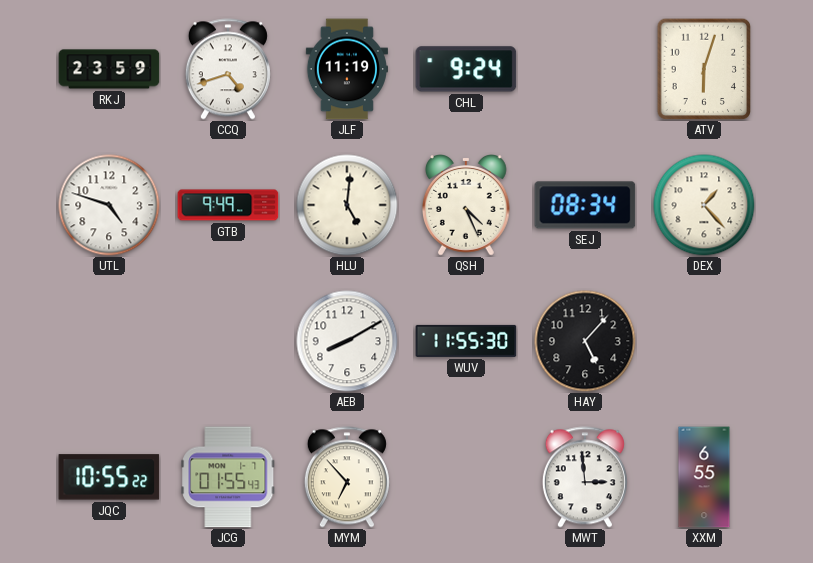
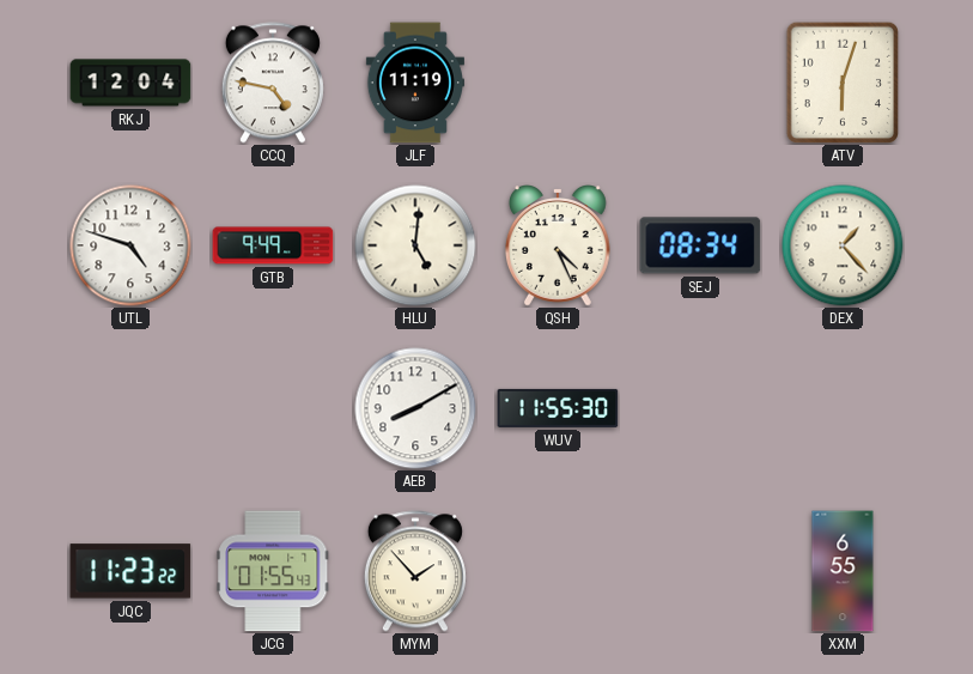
RKJ: 23:59 -> 12:04
CCQ: 4:42 -> 4:47
CHL: 9:24 -> none
HAY: 5:07 -> none
JQC: 10:55 -> 11:23
MYM: 6:53 -> 1:53
MWT: 2:59 -> none
